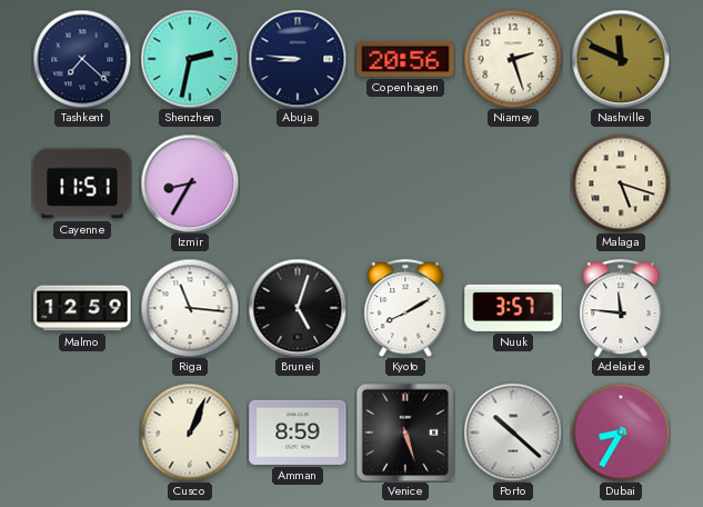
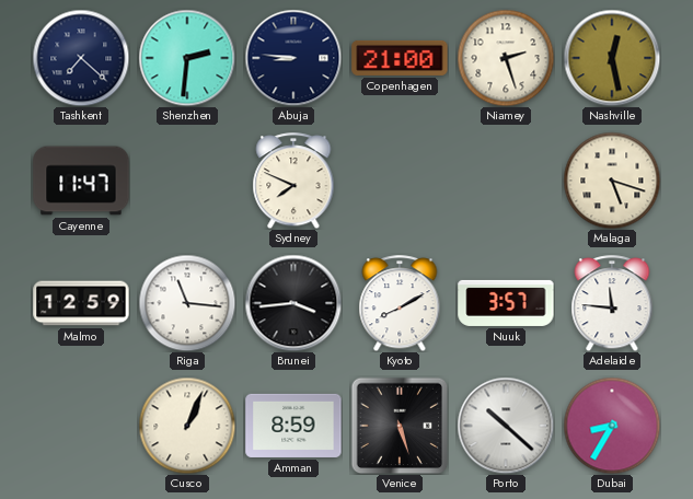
Shenzhen: 2:32 -> 2:31
Copenhagen: 20:56 -> 21:00
Nashville: 11:49 -> 12:28
Cayenne: 11:51 -> 11:47
Izmir: 8:35 -> none
Sydney: none -> 7:49
Brunei: 5:03 -> 3:44
